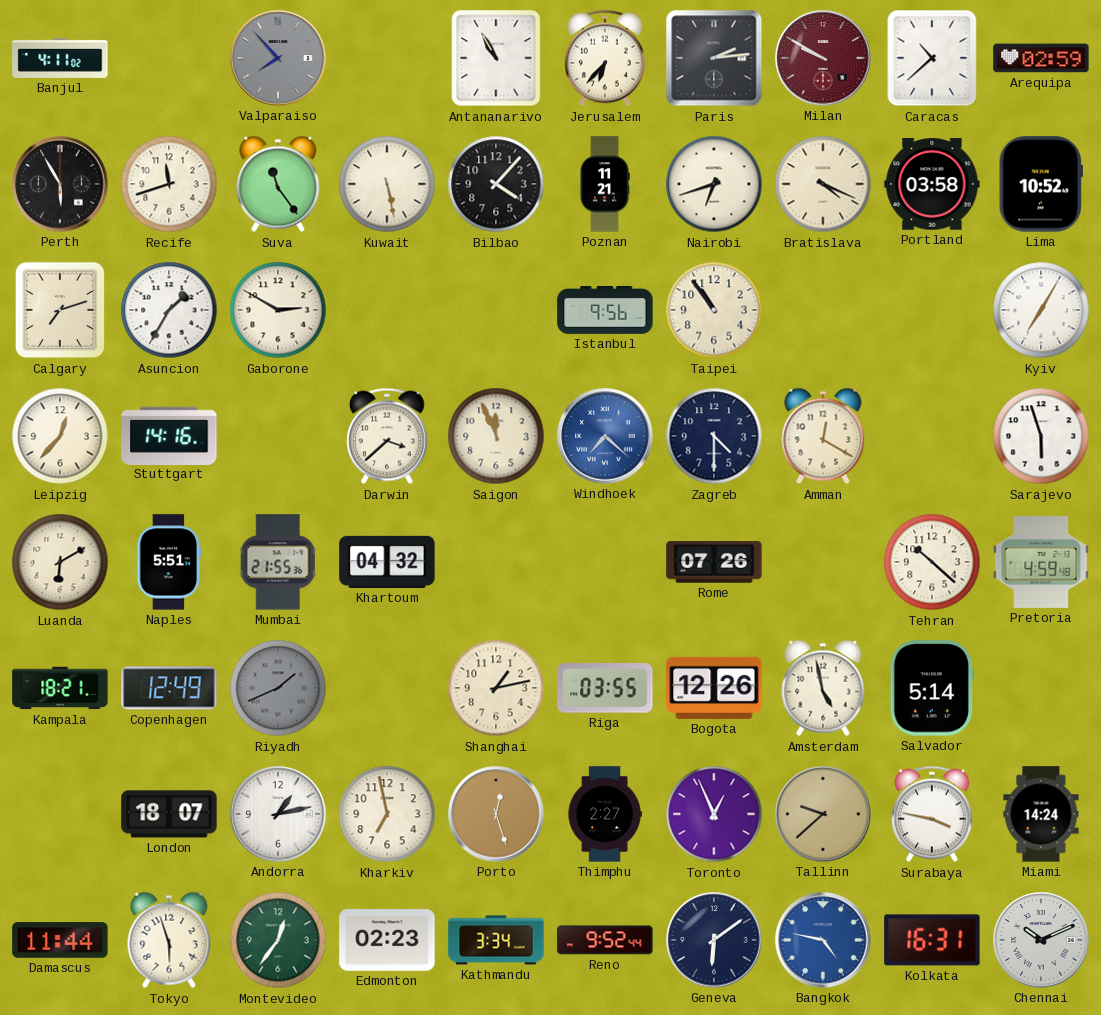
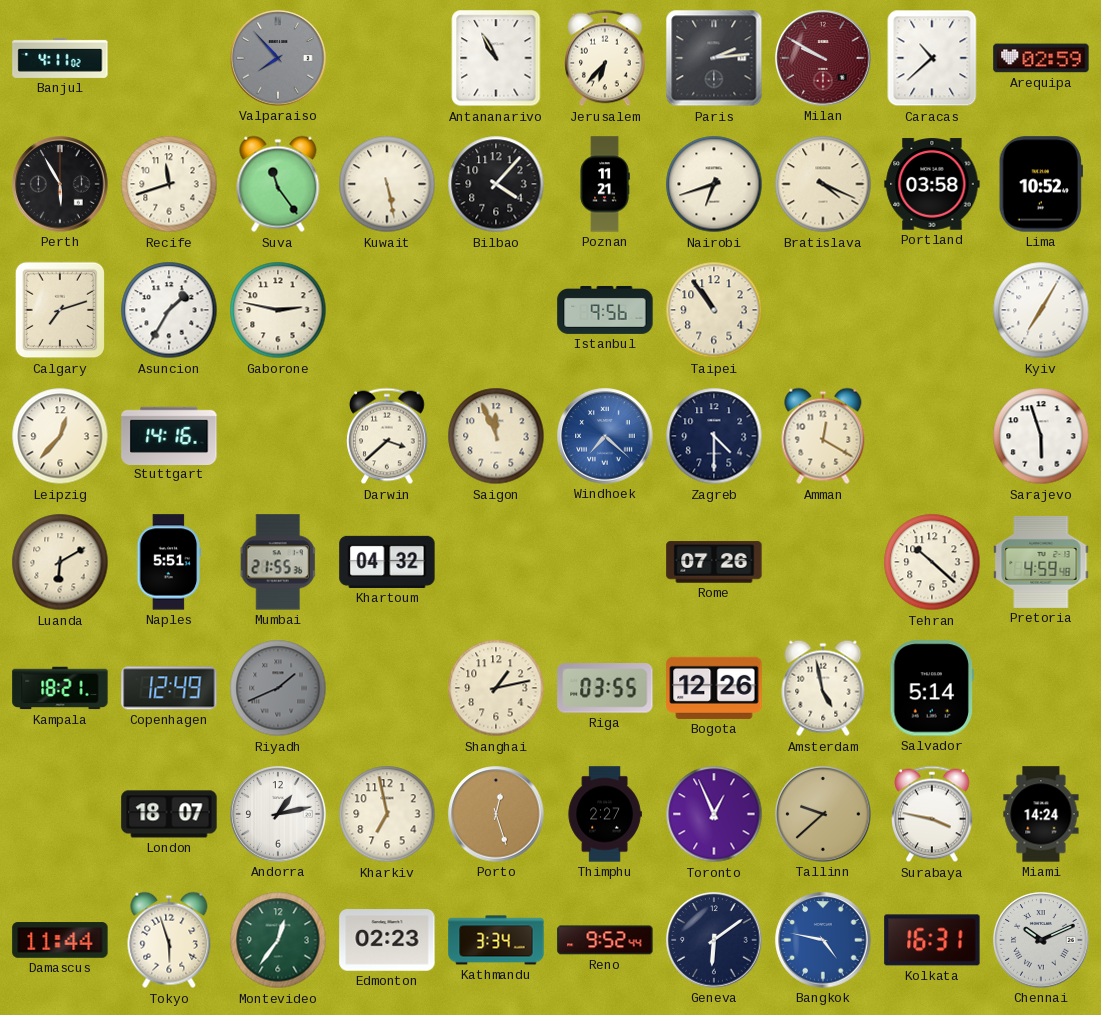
Gaborone: 2:50 -> 2:47
